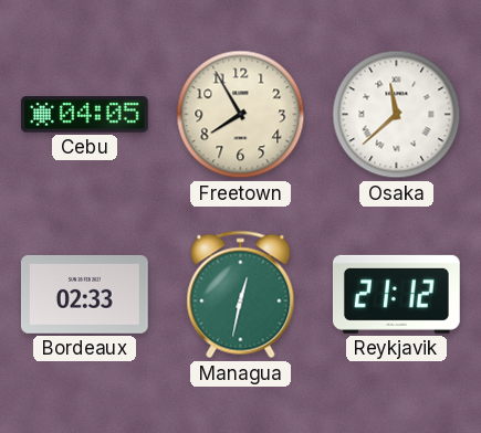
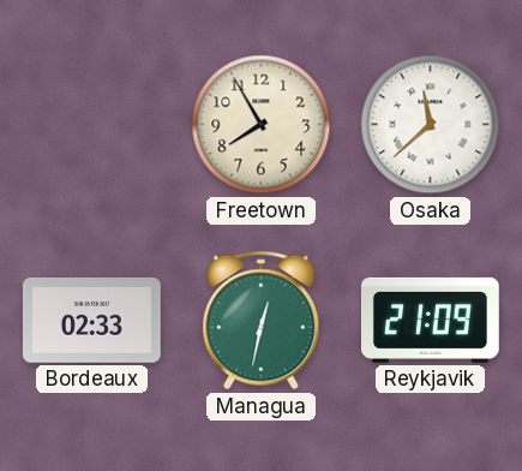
Cebu: 04:05 -> none
Reykjavik: 21:12 -> 21:09
